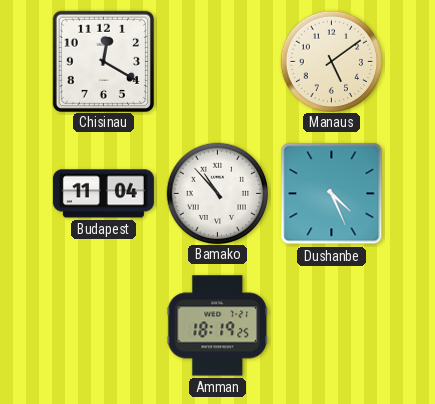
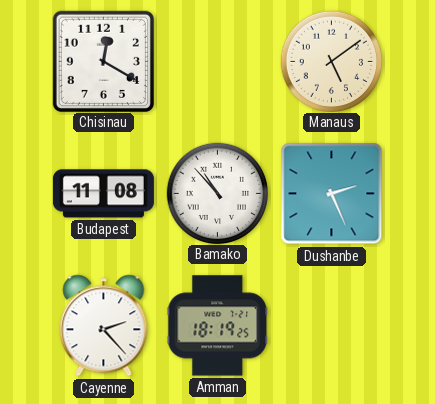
Budapest: 11:04 -> 11:08
Dushanbe: 4:26 -> 2:26
Cayenne: none -> 2:23
